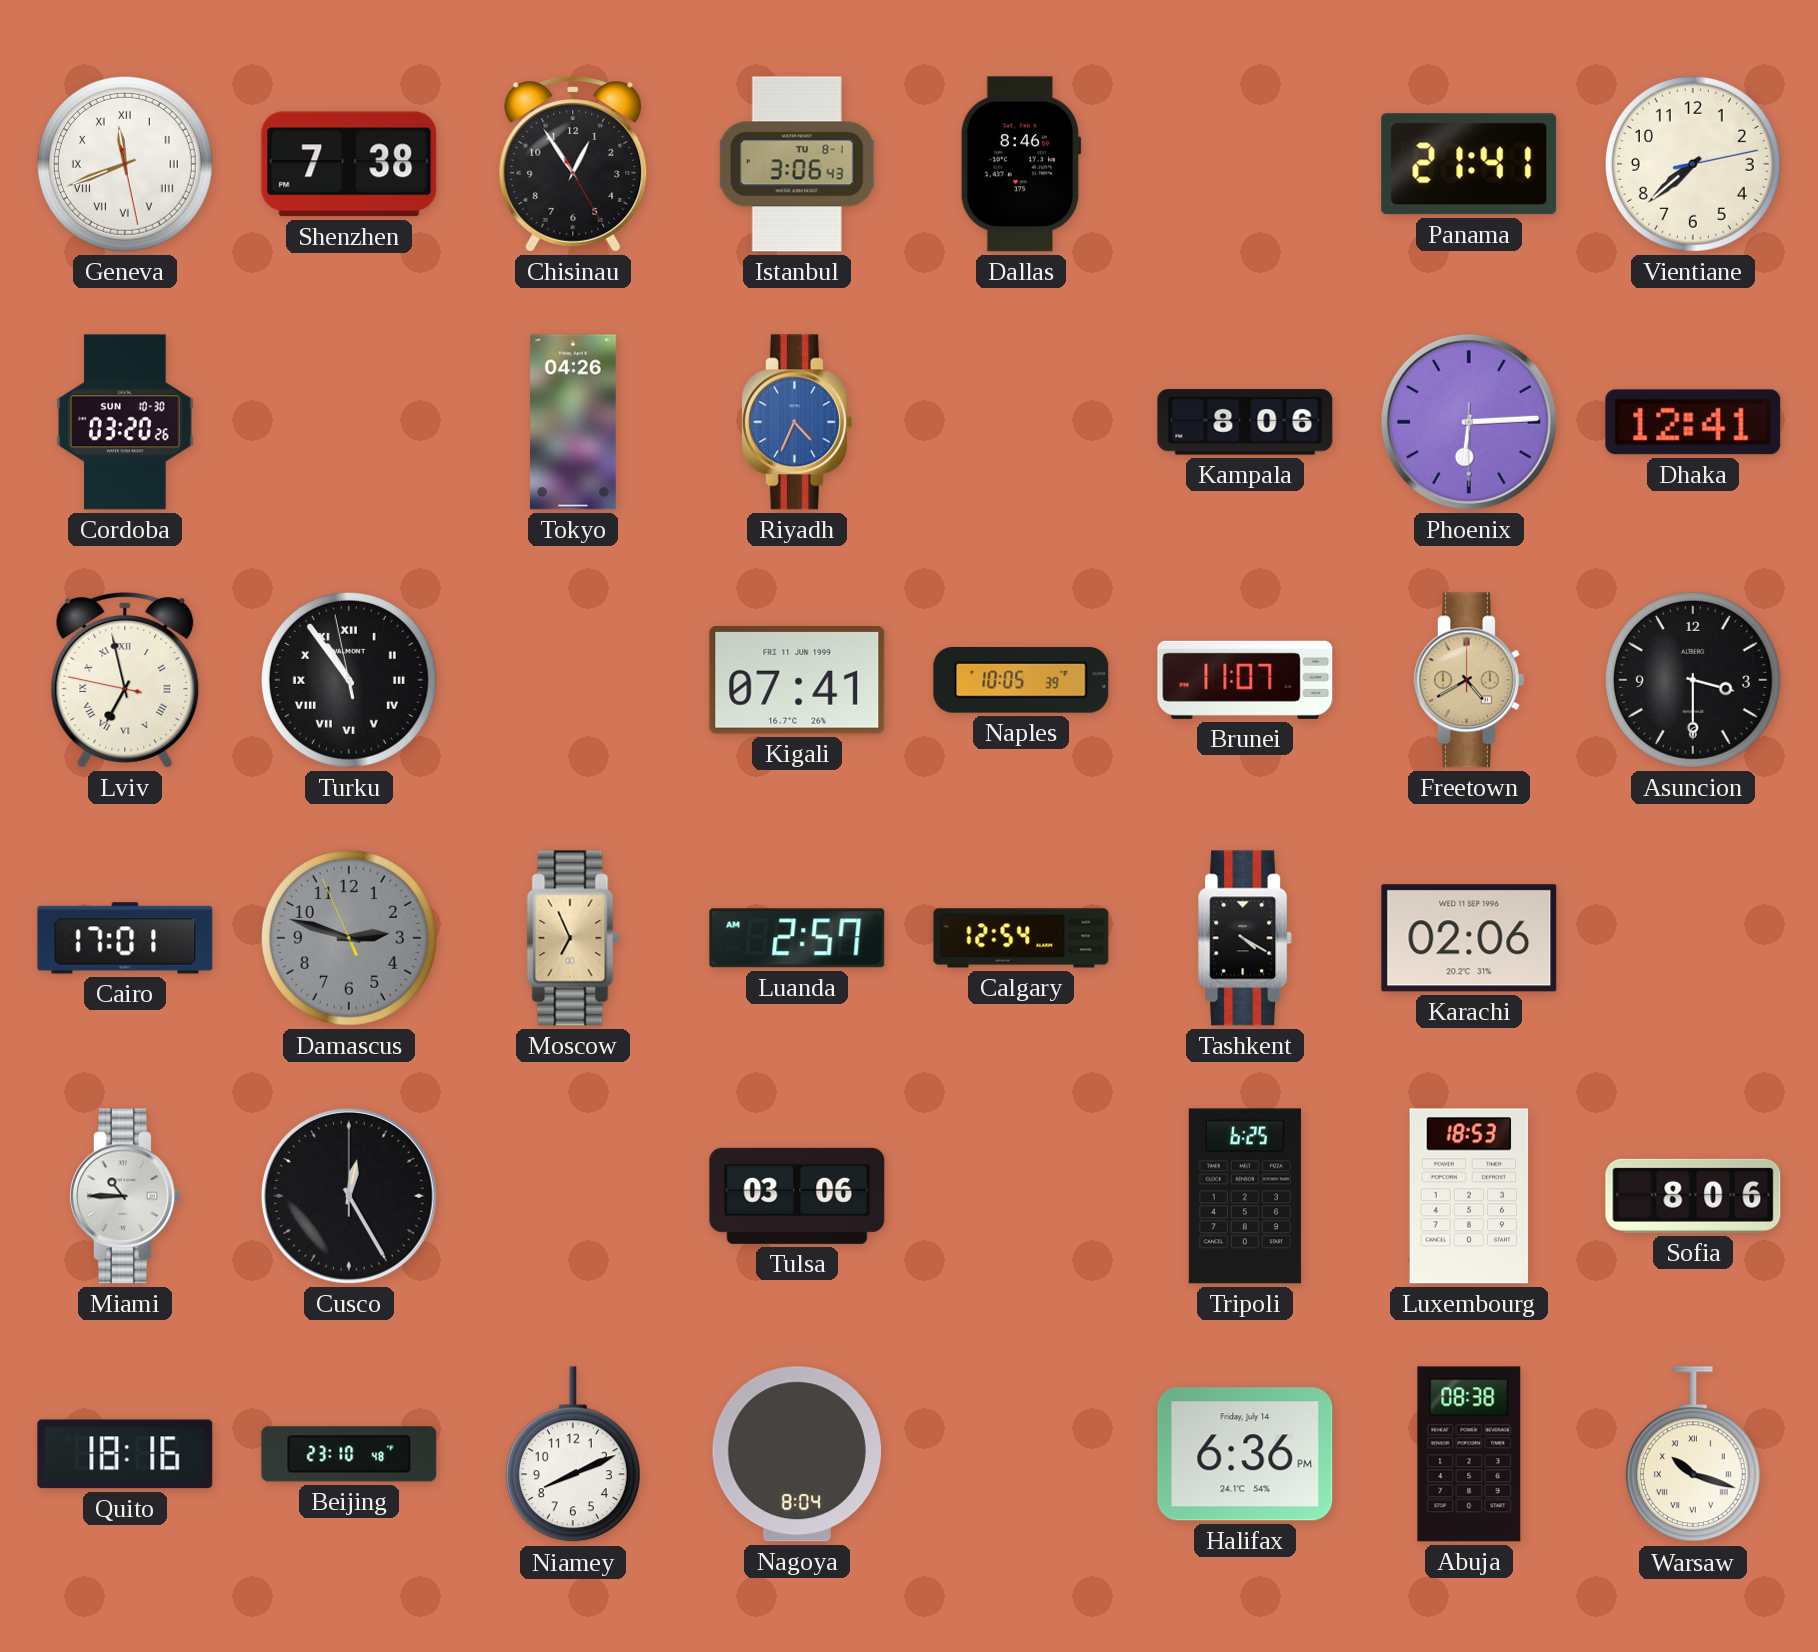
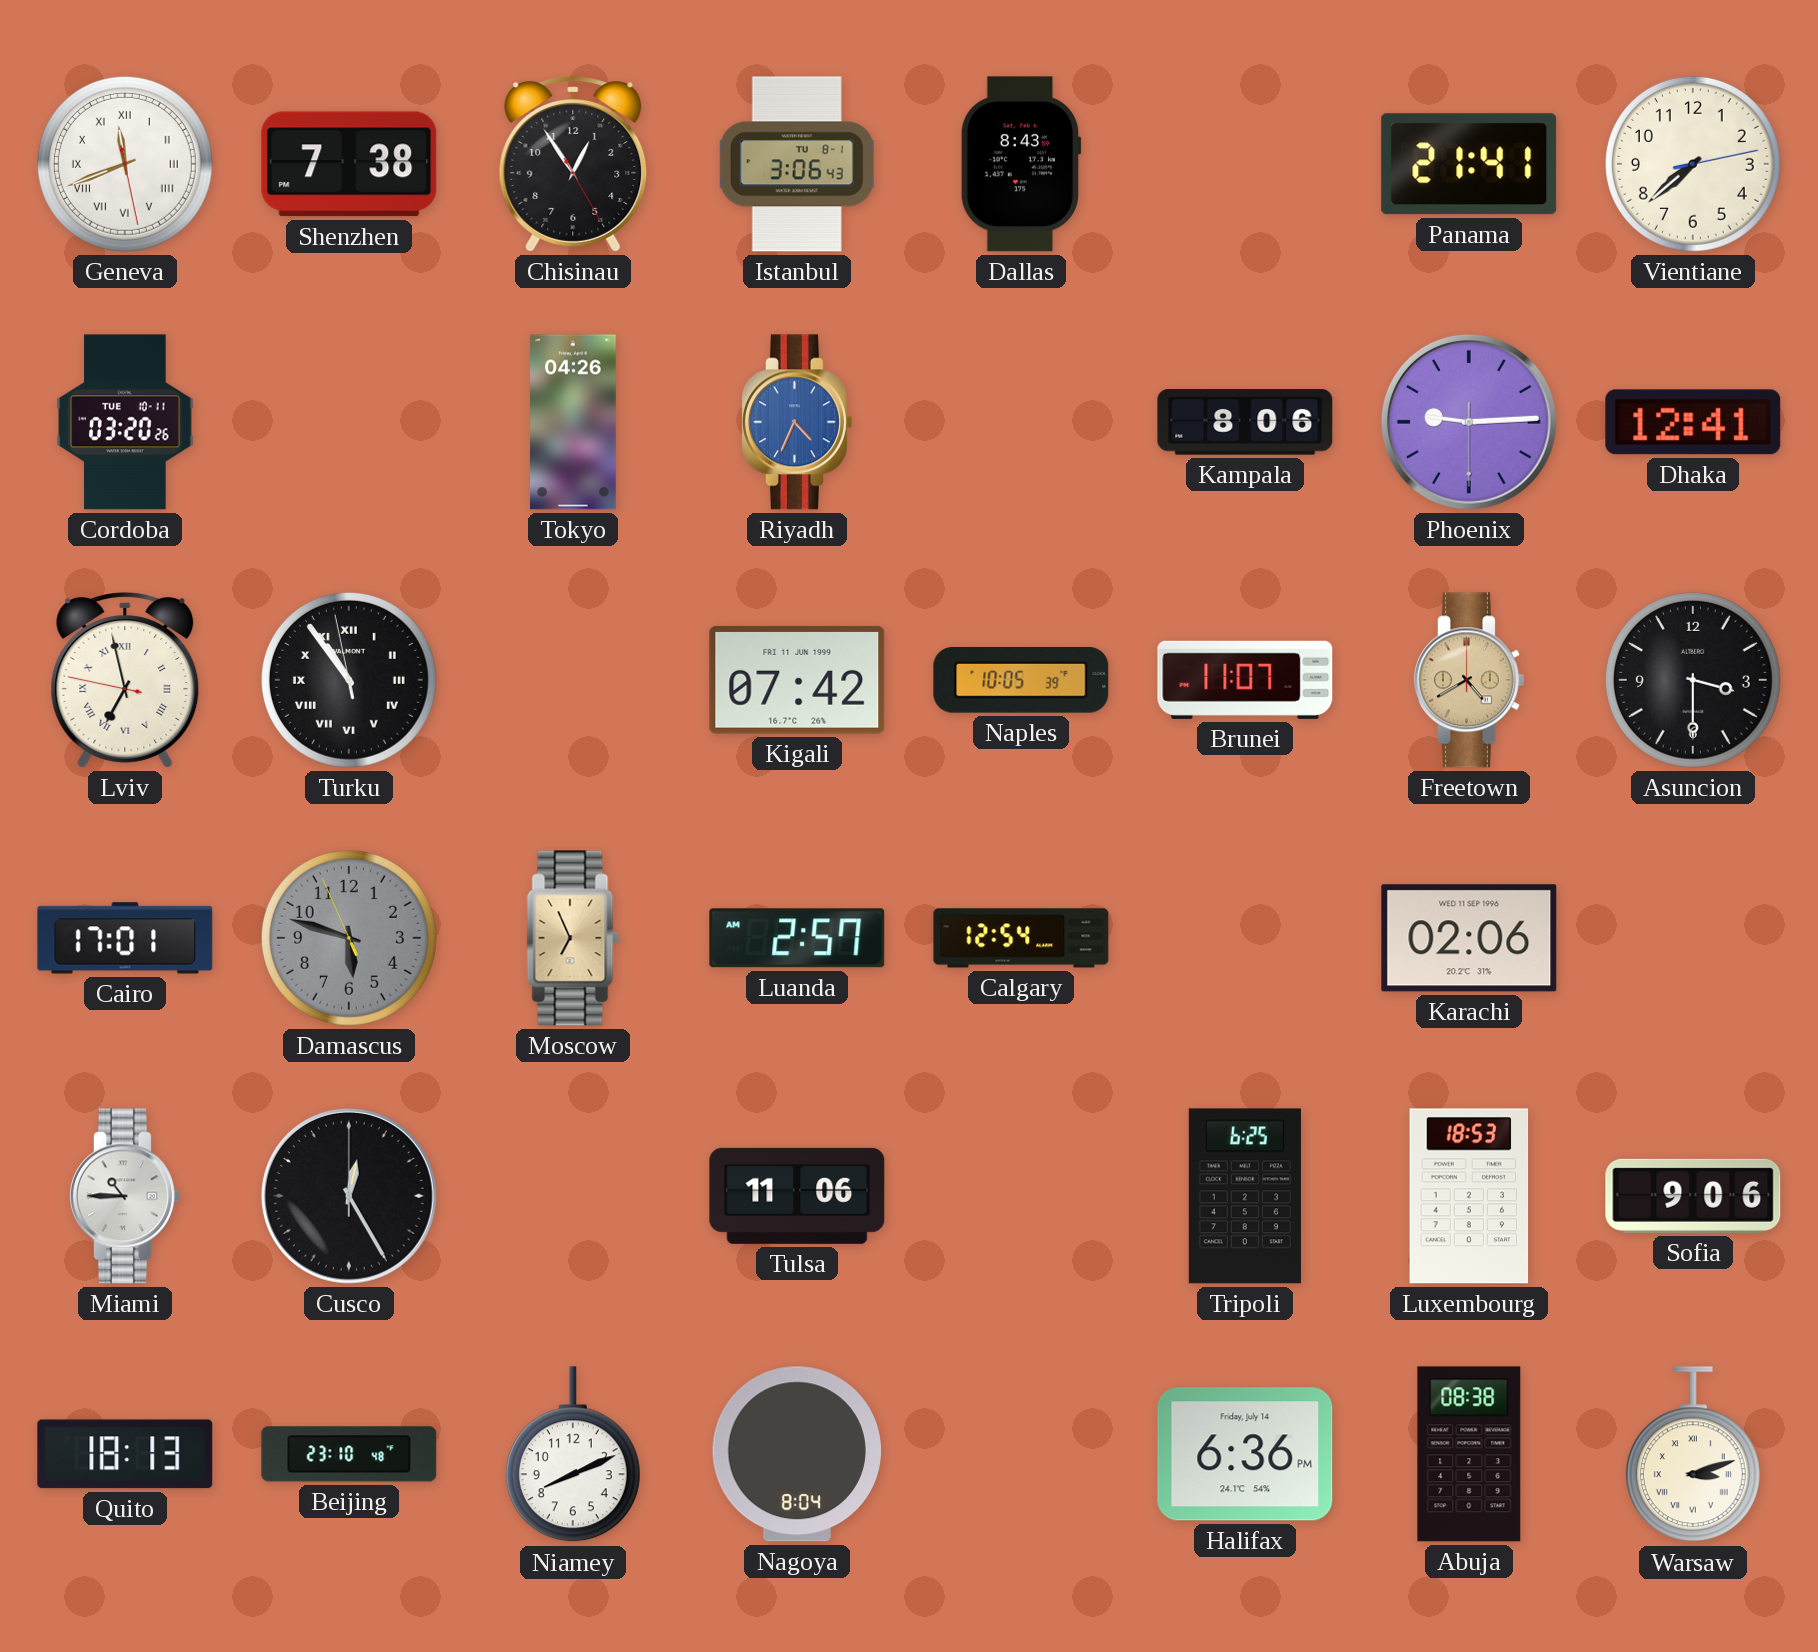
Dallas: 8:46 -> 8:43
Cordoba date: SUN 10-30 -> TUE 10-11
Phoenix: 6:14 -> 9:14
Kigali: 07:41 -> 07:42
Damascus: 2:47 -> 5:47
Tashkent: 4:20 -> none
Tulsa: 03:06 -> 11:06
Sofia: 8:06 -> 9:06
Quito: 18:16 -> 18:13
Warsaw: 10:18 -> 3:12
